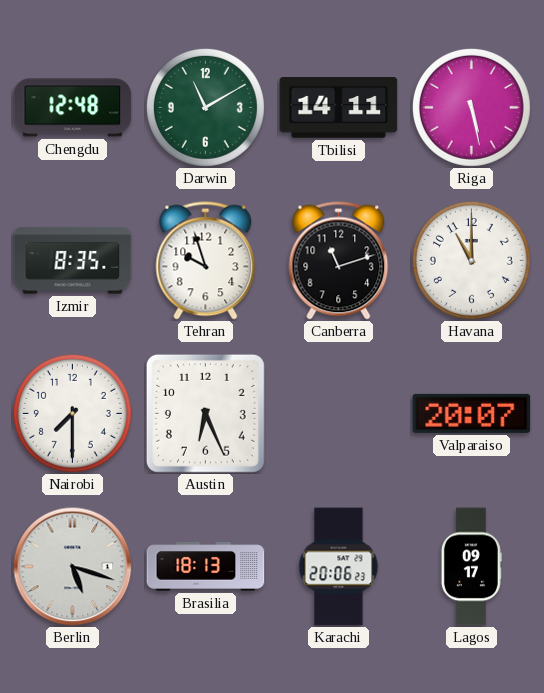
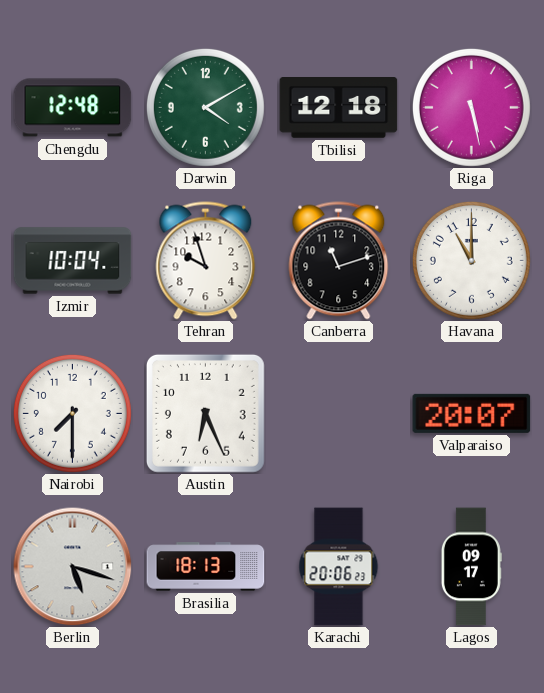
Darwin: 11:10 -> 4:10
Tbilisi: 14:11 -> 12:18
Izmir: 8:35 -> 10:04
